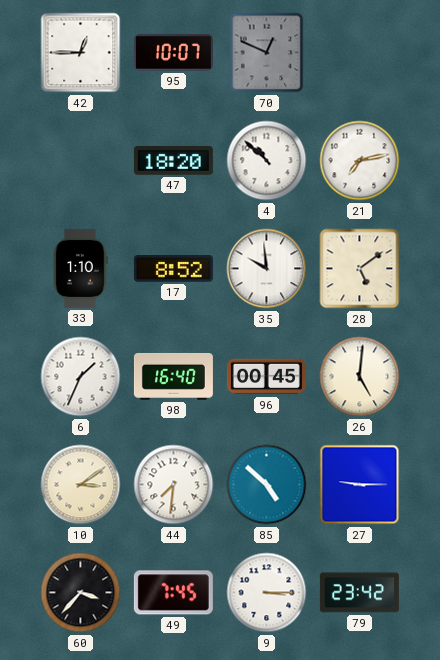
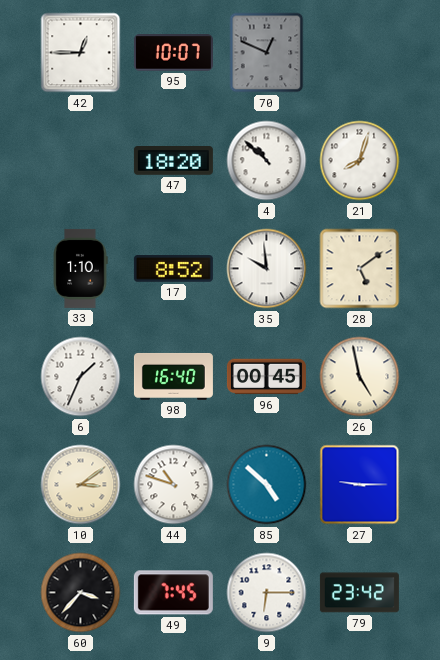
21: 7:13 -> 8:03
26: 5:01 -> 4:58
44: 7:31 -> 10:48
9: 3:15 -> 6:15
